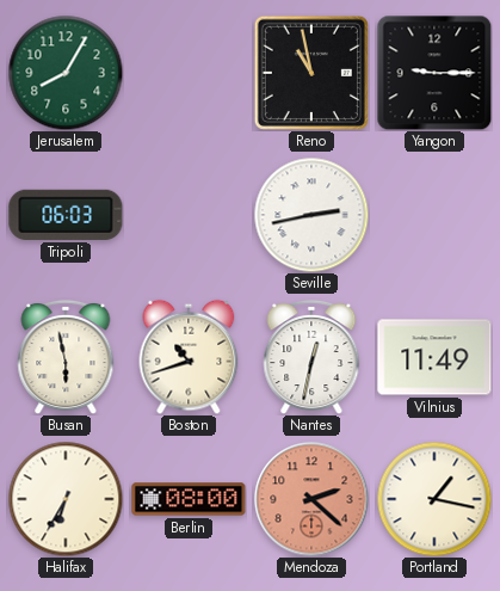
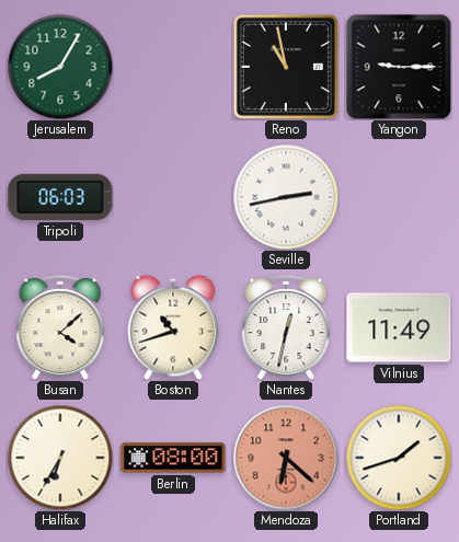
Busan: 5:58 -> 4:08
Mendoza: 2:22 -> 6:22
Portland: 1:17 -> 1:42
